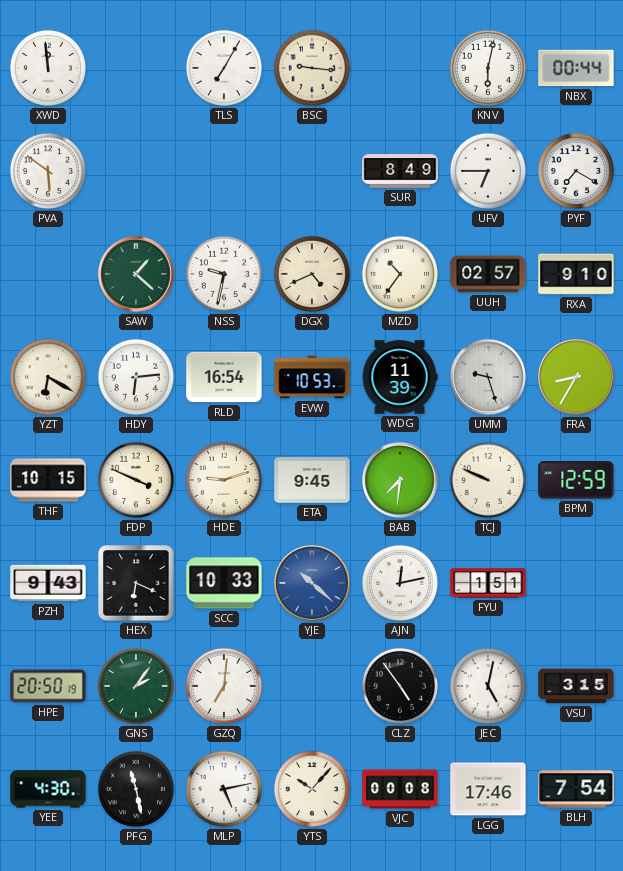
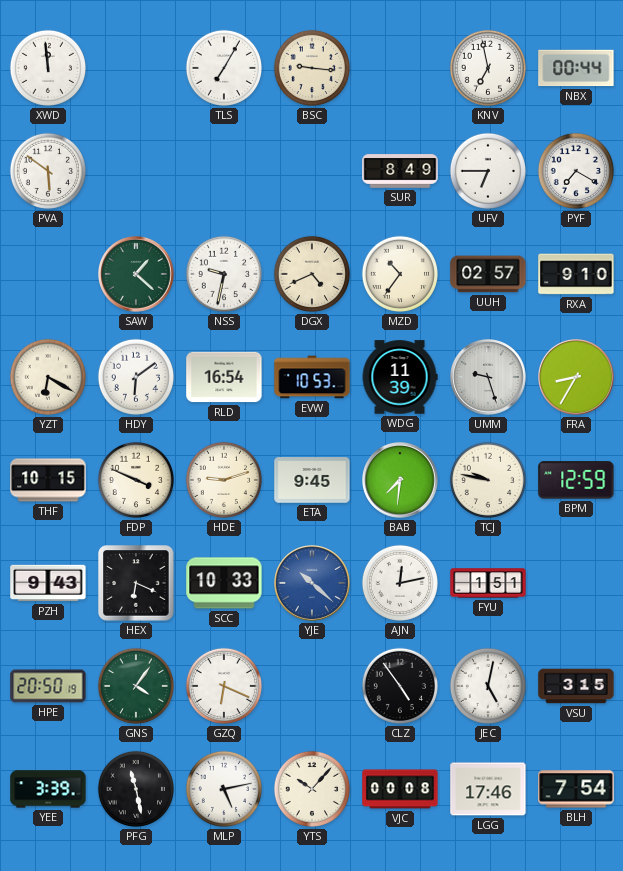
KNV: 6:02 -> 6:58
HDY: 6:14 -> 6:09
TCJ: 9:49 -> 9:47
GNS: 2:06 -> 4:06
GZQ: 7:01 -> 6:19
YEE: 4:30 -> 3:39
